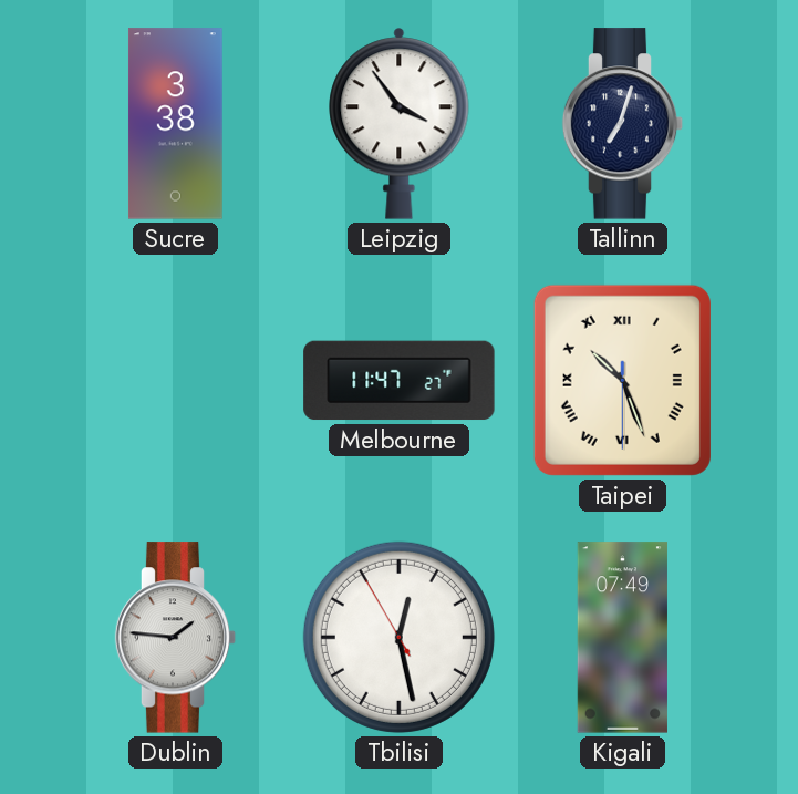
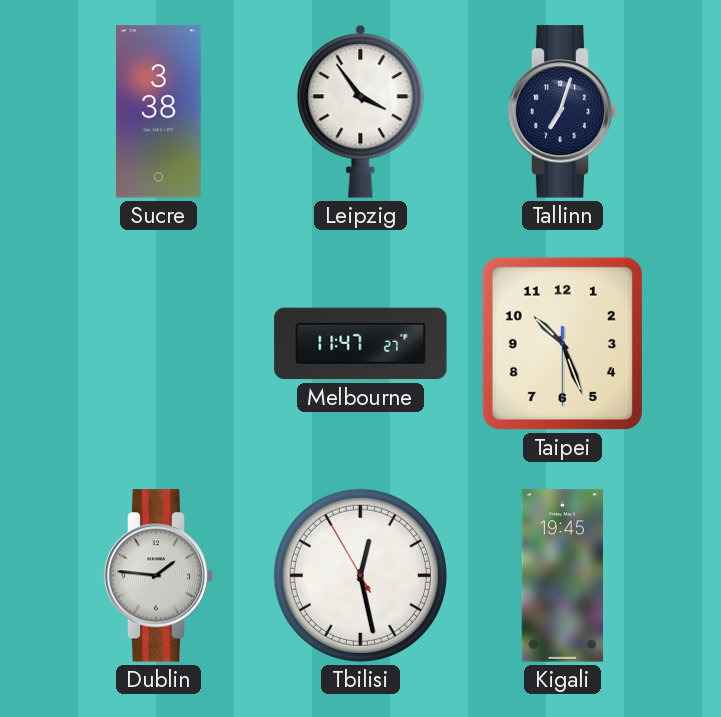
Taipei numerals: Roman -> Arabic
Kigali: 07:49 -> 19:45
